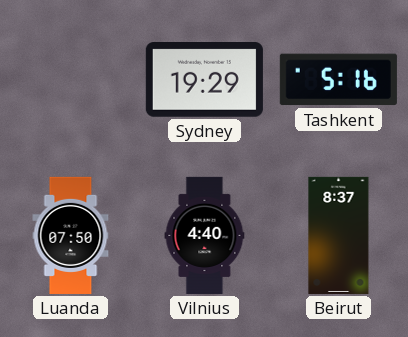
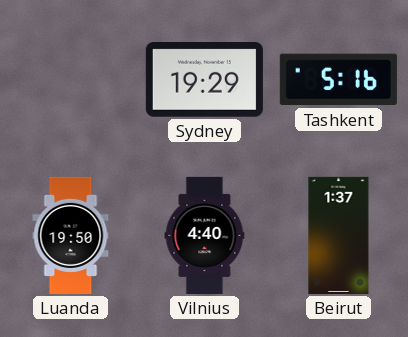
Luanda: 07:50 -> 19:50
Beirut: 8:37 -> 1:37
